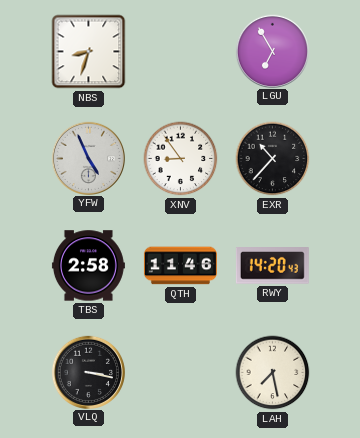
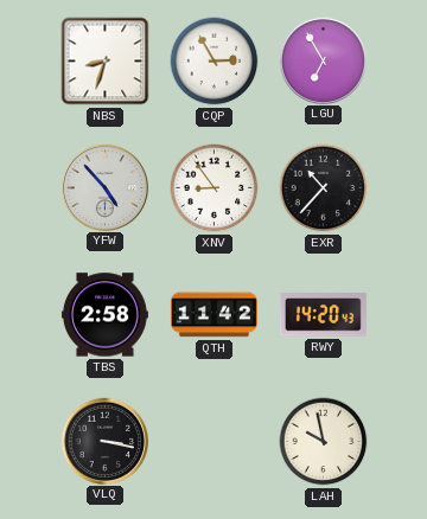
CQP: none -> 2:55
YFW: 4:56 -> 4:53
QTH: 11:46 -> 11:42
LAH: 7:28 -> 9:58
